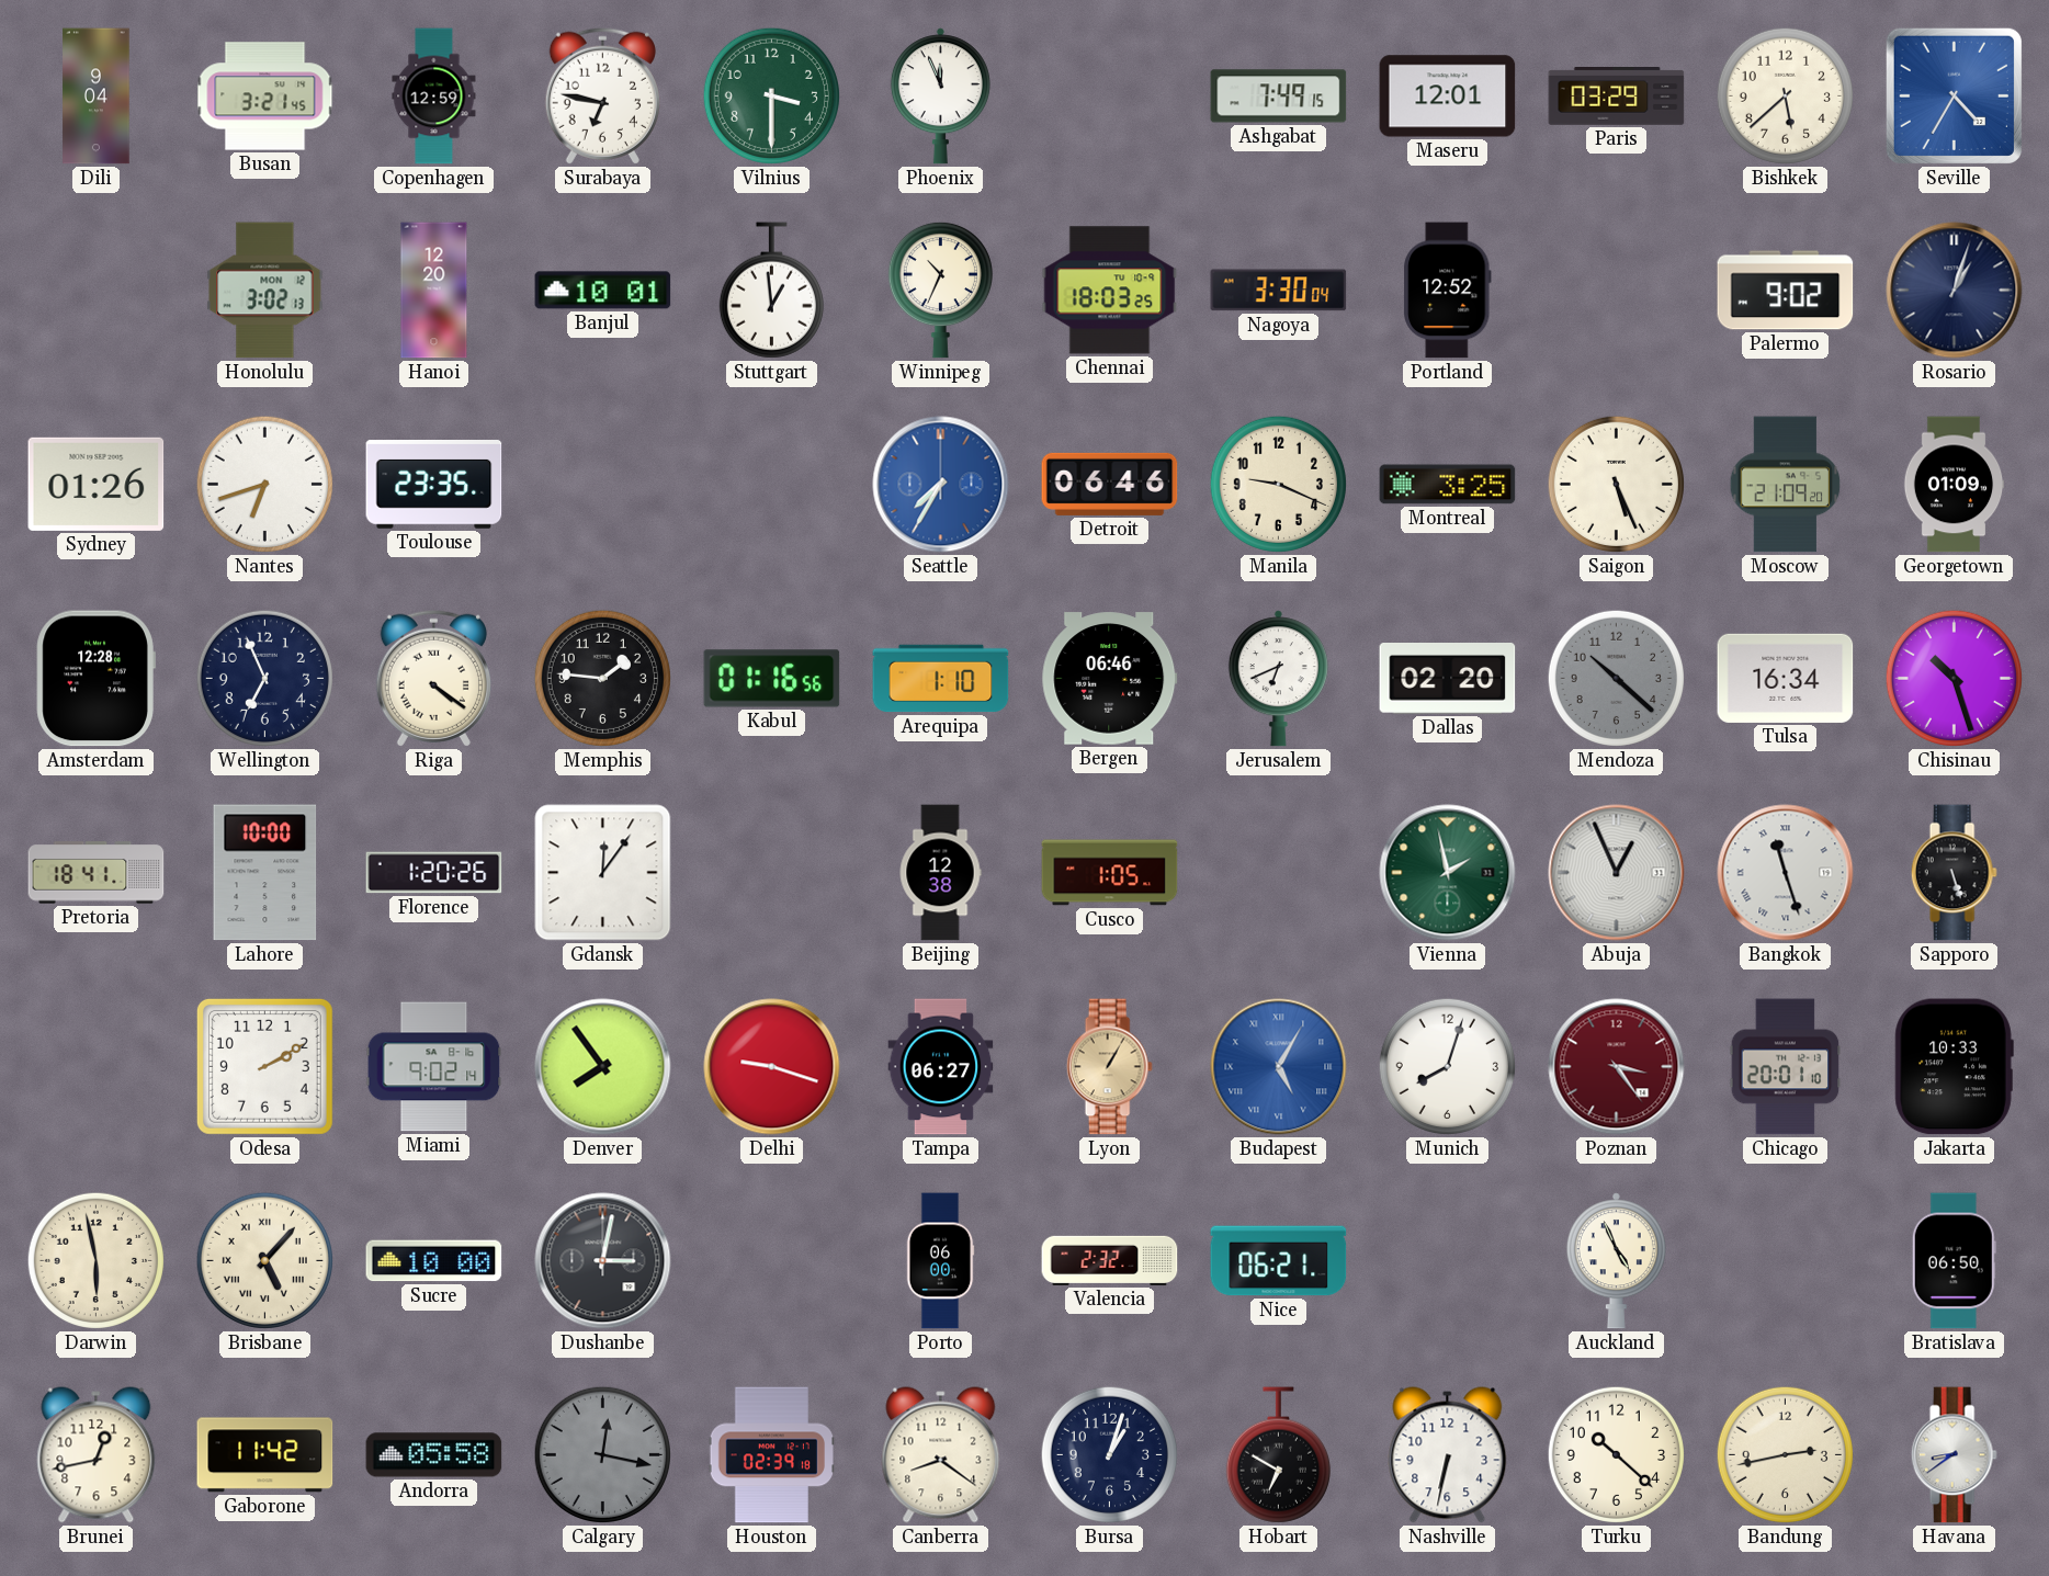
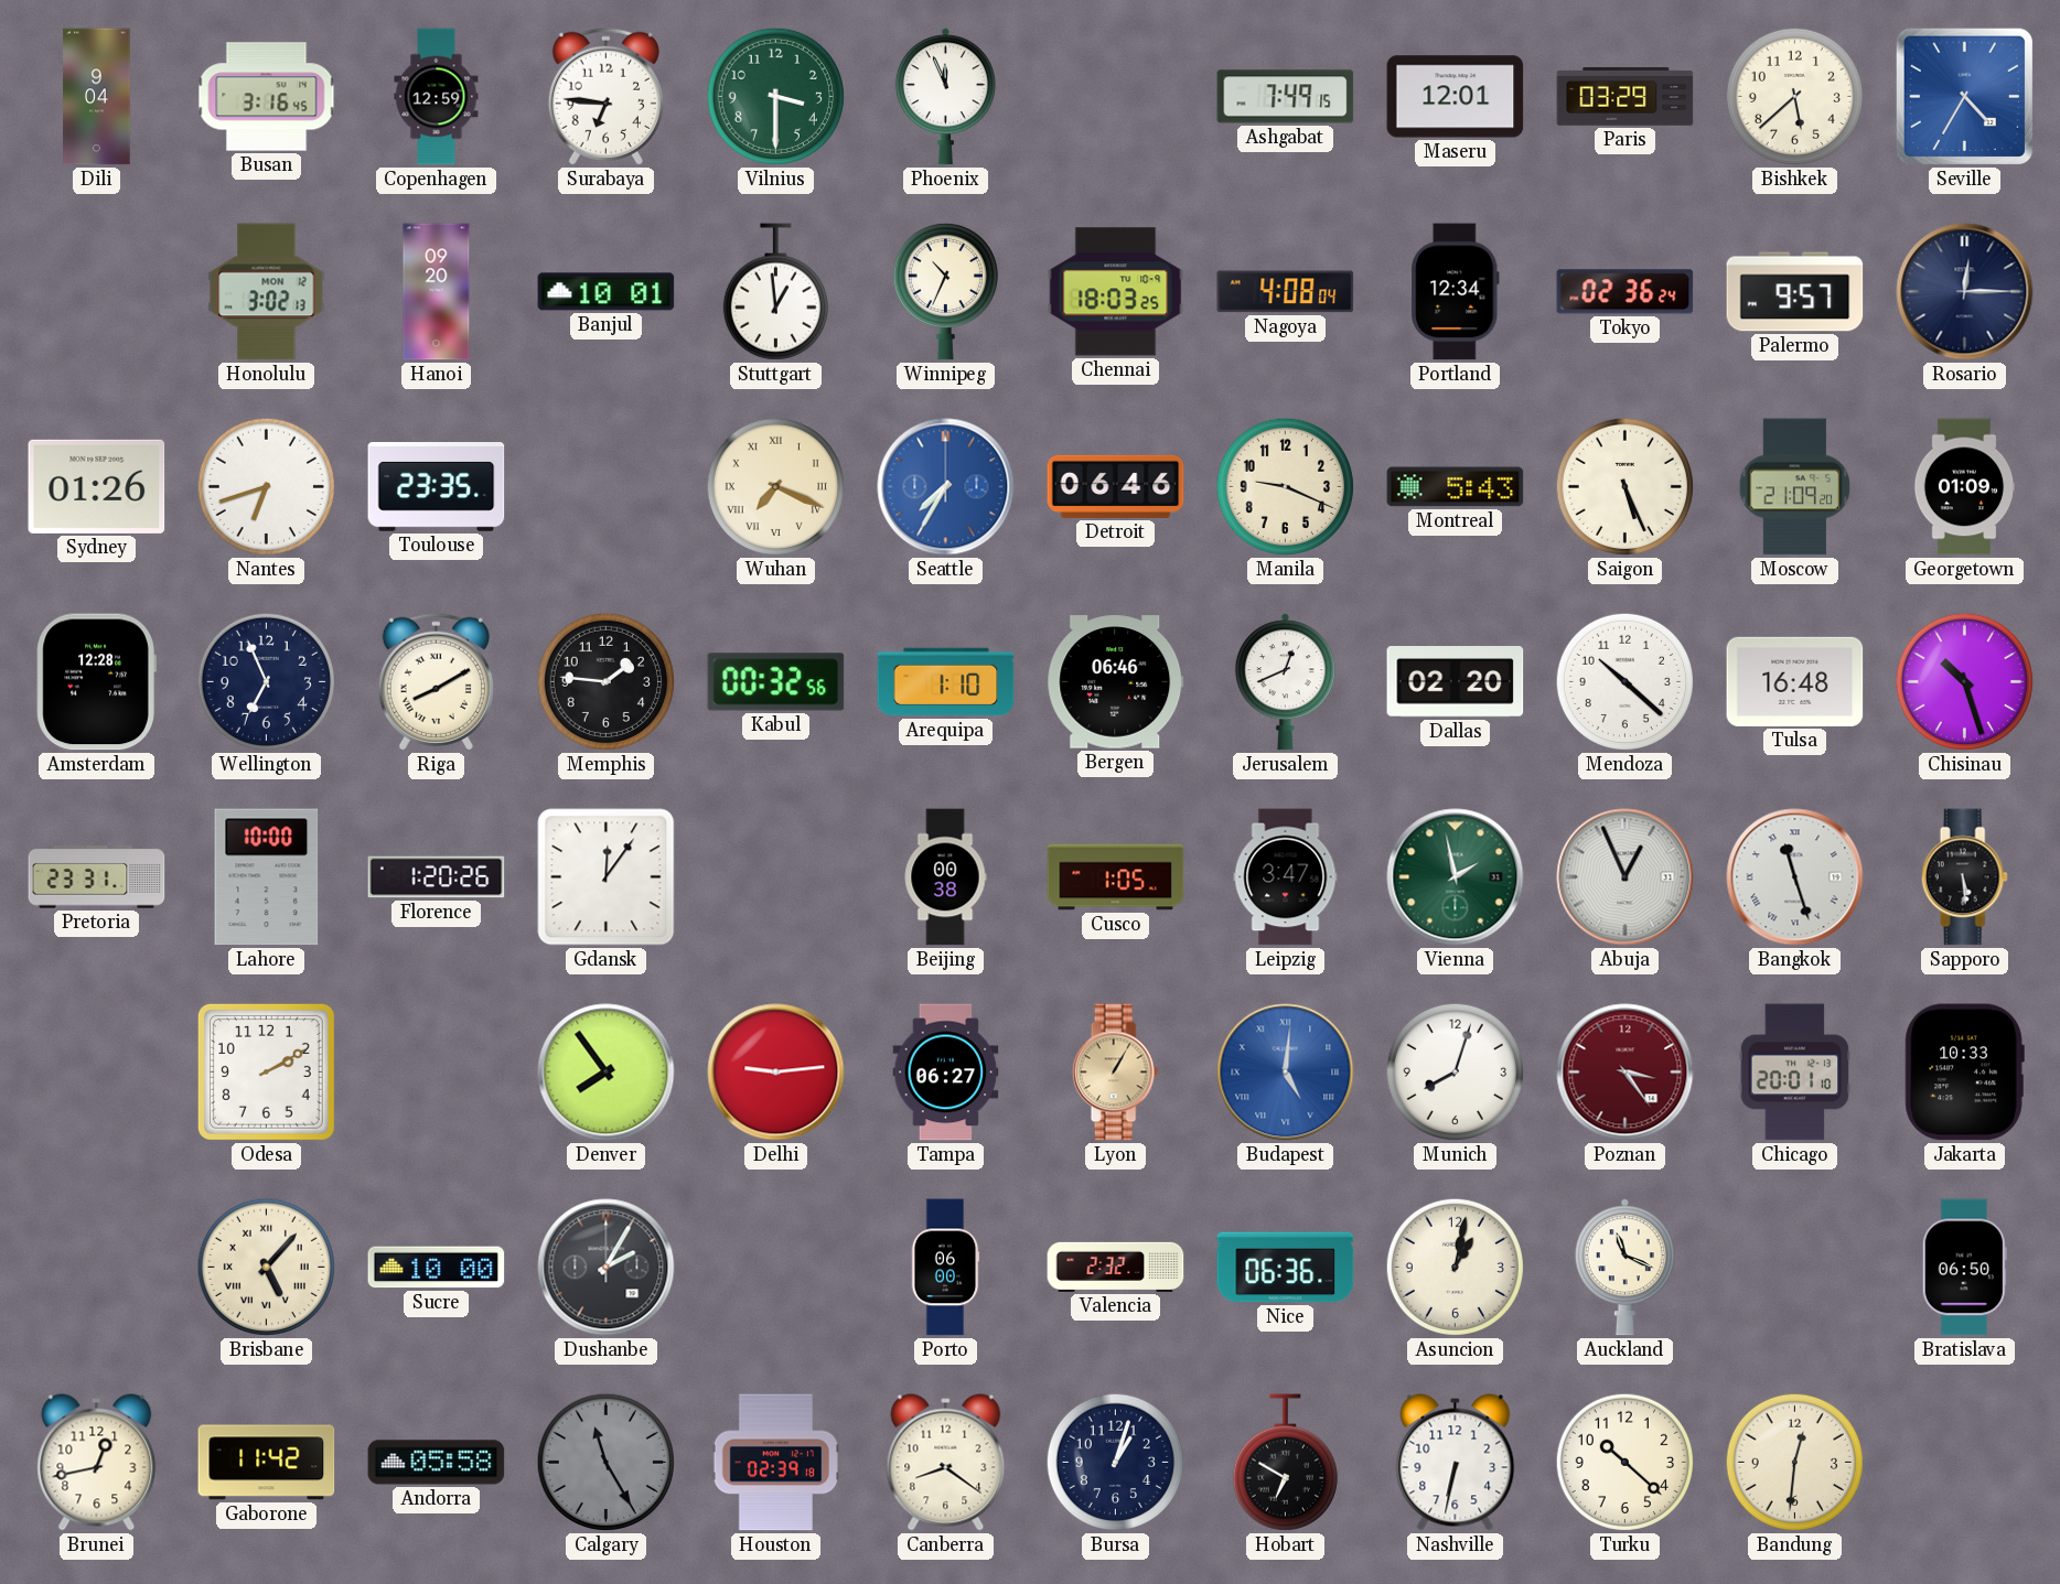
Busan: 3:21 -> 3:16
Surabaya: 6:47 -> 6:46
Hanoi: 12:20 -> 09:20
Nagoya: 3:30 -> 4:08
Portland: 12:52 -> 12:34
Tokyo: none -> 02:36
Palermo: 9:02 -> 9:57
Rosario: 1:03 -> 12:15
Wuhan: none -> 7:19
Montreal: 3:25 -> 5:43
Riga: 4:21 -> 8:10
Kabul: 01:16 -> 00:32
Jerusalem: 6:41 -> 12:41
Mendoza dial: grey -> white
Tulsa: 16:34 -> 16:48
Pretoria: 18:41 -> 23:31
Beijing: 12:38 -> 00:38
Leipzig: none -> 3:47
Sapporo: 5:27 -> 5:29
Miami: 9:02 -> none
Delhi: 9:18 -> 9:14
Budapest: 5:05 -> 5:01
Darwin: 5:58 -> none
Dushanbe: 3:02 -> 2:05
Nice: 06:21 -> 06:36
Asuncion: none -> 1:02
Auckland: 4:56 -> 11:19
Calgary: 12:17 -> 11:25
Bandung: 2:43 -> 12:31
Havana: 8:39 -> none
